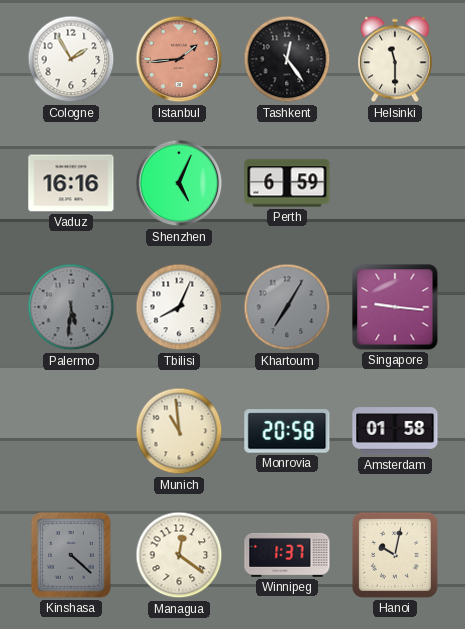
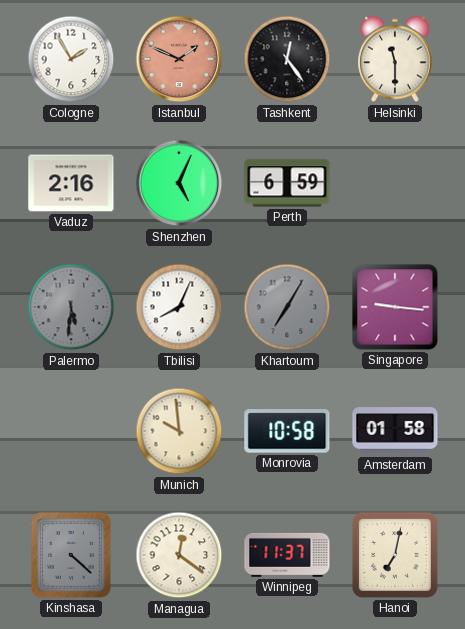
Istanbul: 1:44 -> 1:49
Vaduz: 16:16 -> 2:16
Munich: 10:59 -> 9:59
Monrovia: 20:58 -> 10:58
Winnipeg: 1:37 -> 11:37
Hanoi: 10:02 -> 7:02
